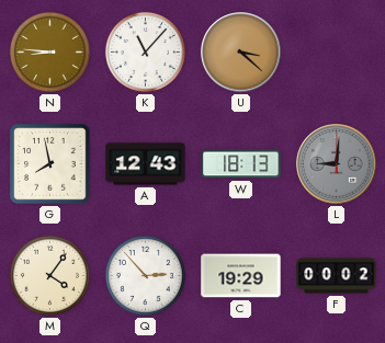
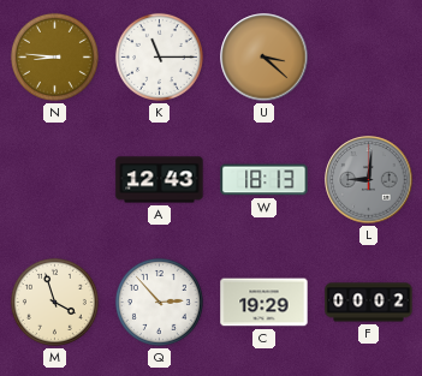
K: 11:07 -> 11:15
G: 7:58 -> none
M: 4:06 -> 3:57
